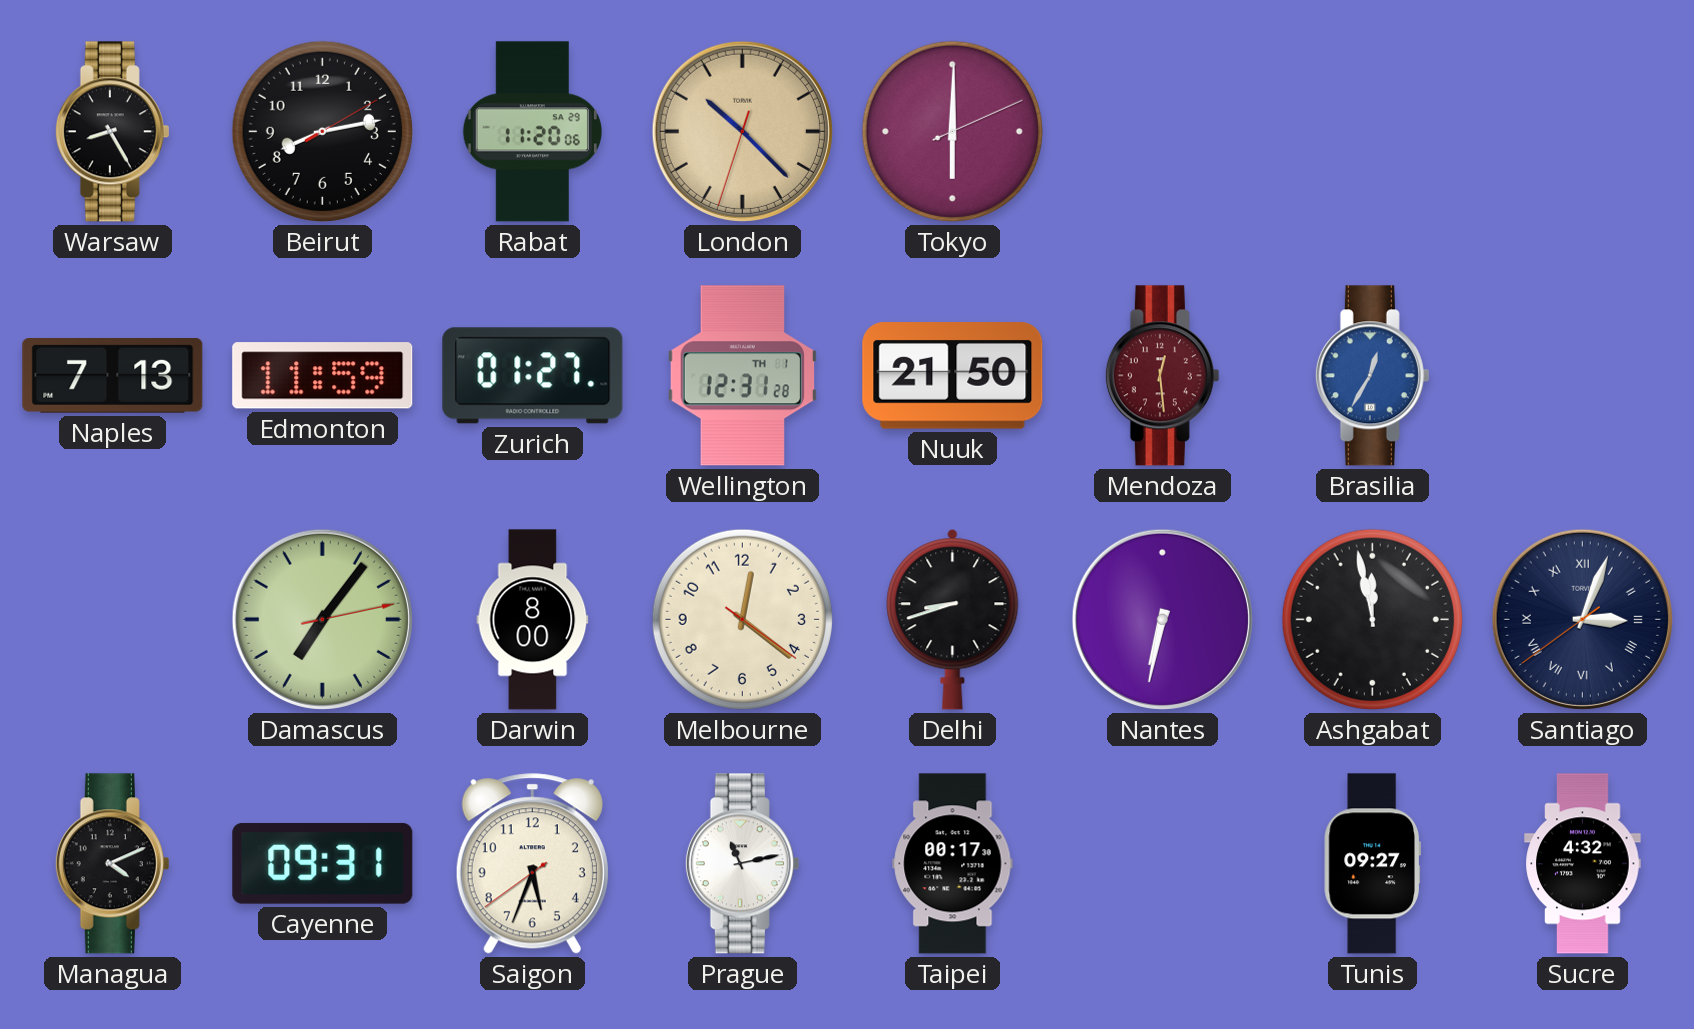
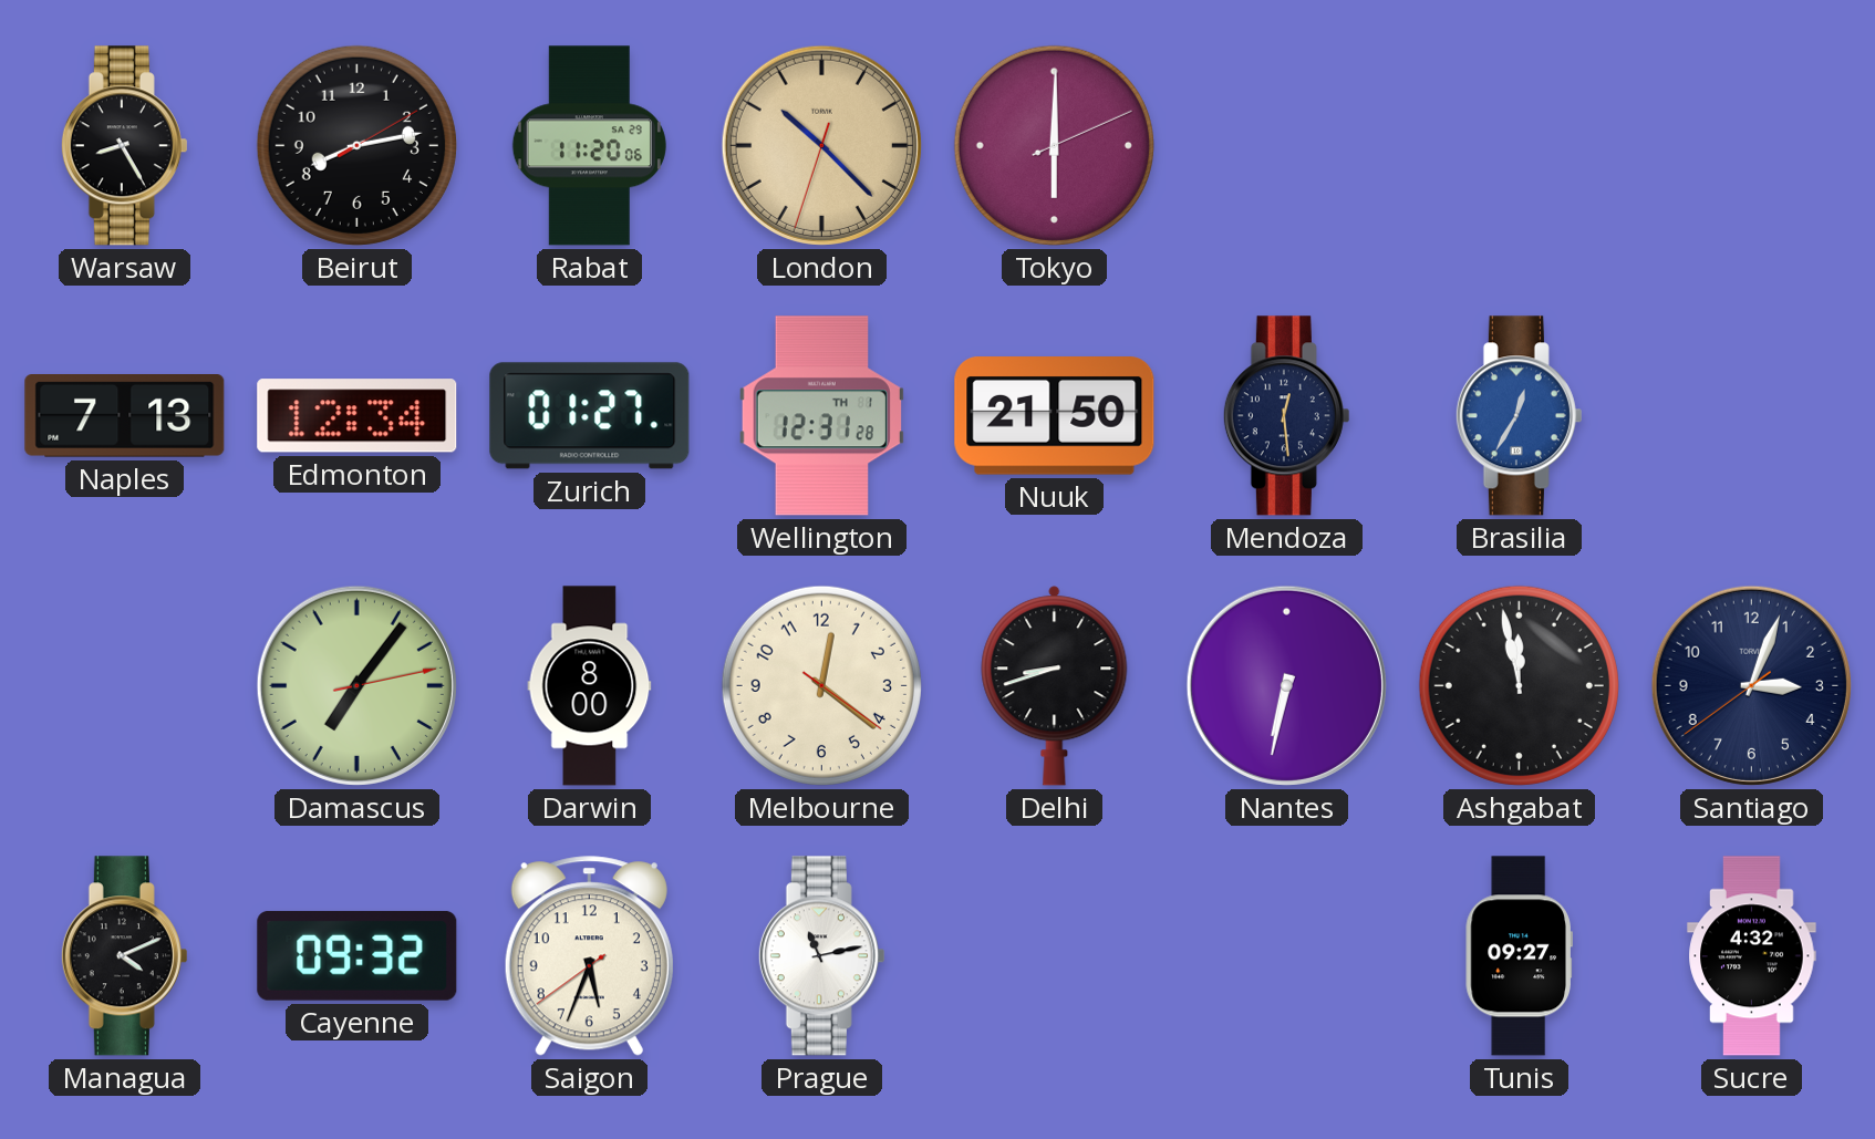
Edmonton: 11:59 -> 12:34
Mendoza dial: burgundy -> navy
Santiago numerals: Roman -> Arabic
Cayenne: 09:31 -> 09:32
Taipei: 00:17 -> none
